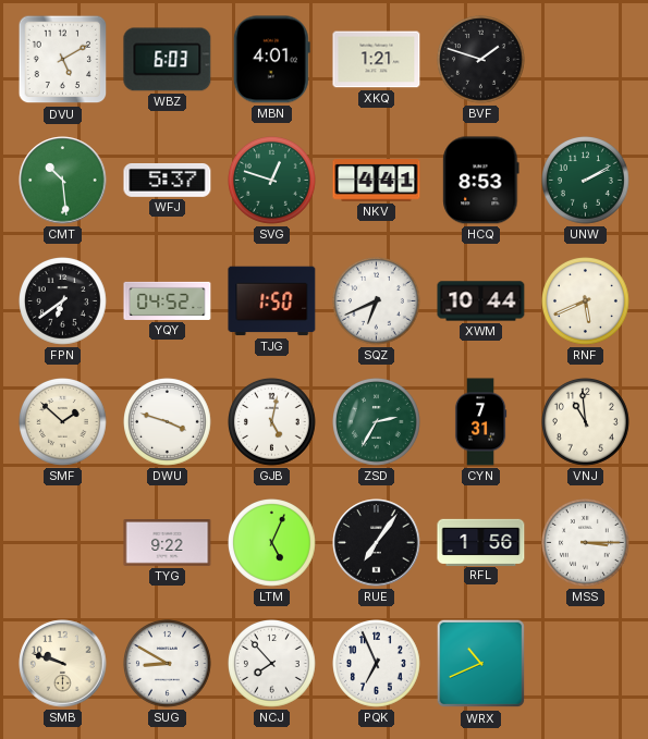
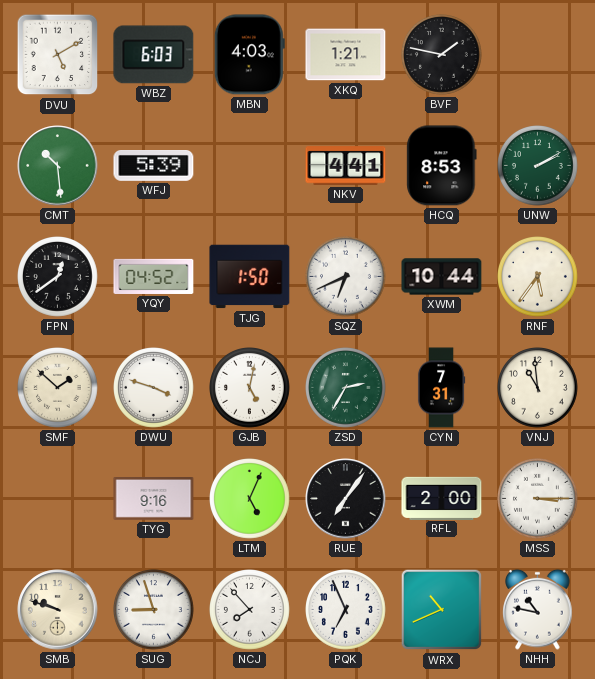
MBN: 4:01 -> 4:03
BVF: 1:48 -> 1:47
WFJ: 5:37 -> 5:39
SVG: 12:48 -> none
FPN: 6:39 -> 12:39
RNF: 5:41 -> 5:36
TYG: 9:22 -> 9:16
RFL: 1:56 -> 2:00
SUG: 8:50 -> 8:57
NHH: none -> 10:47
